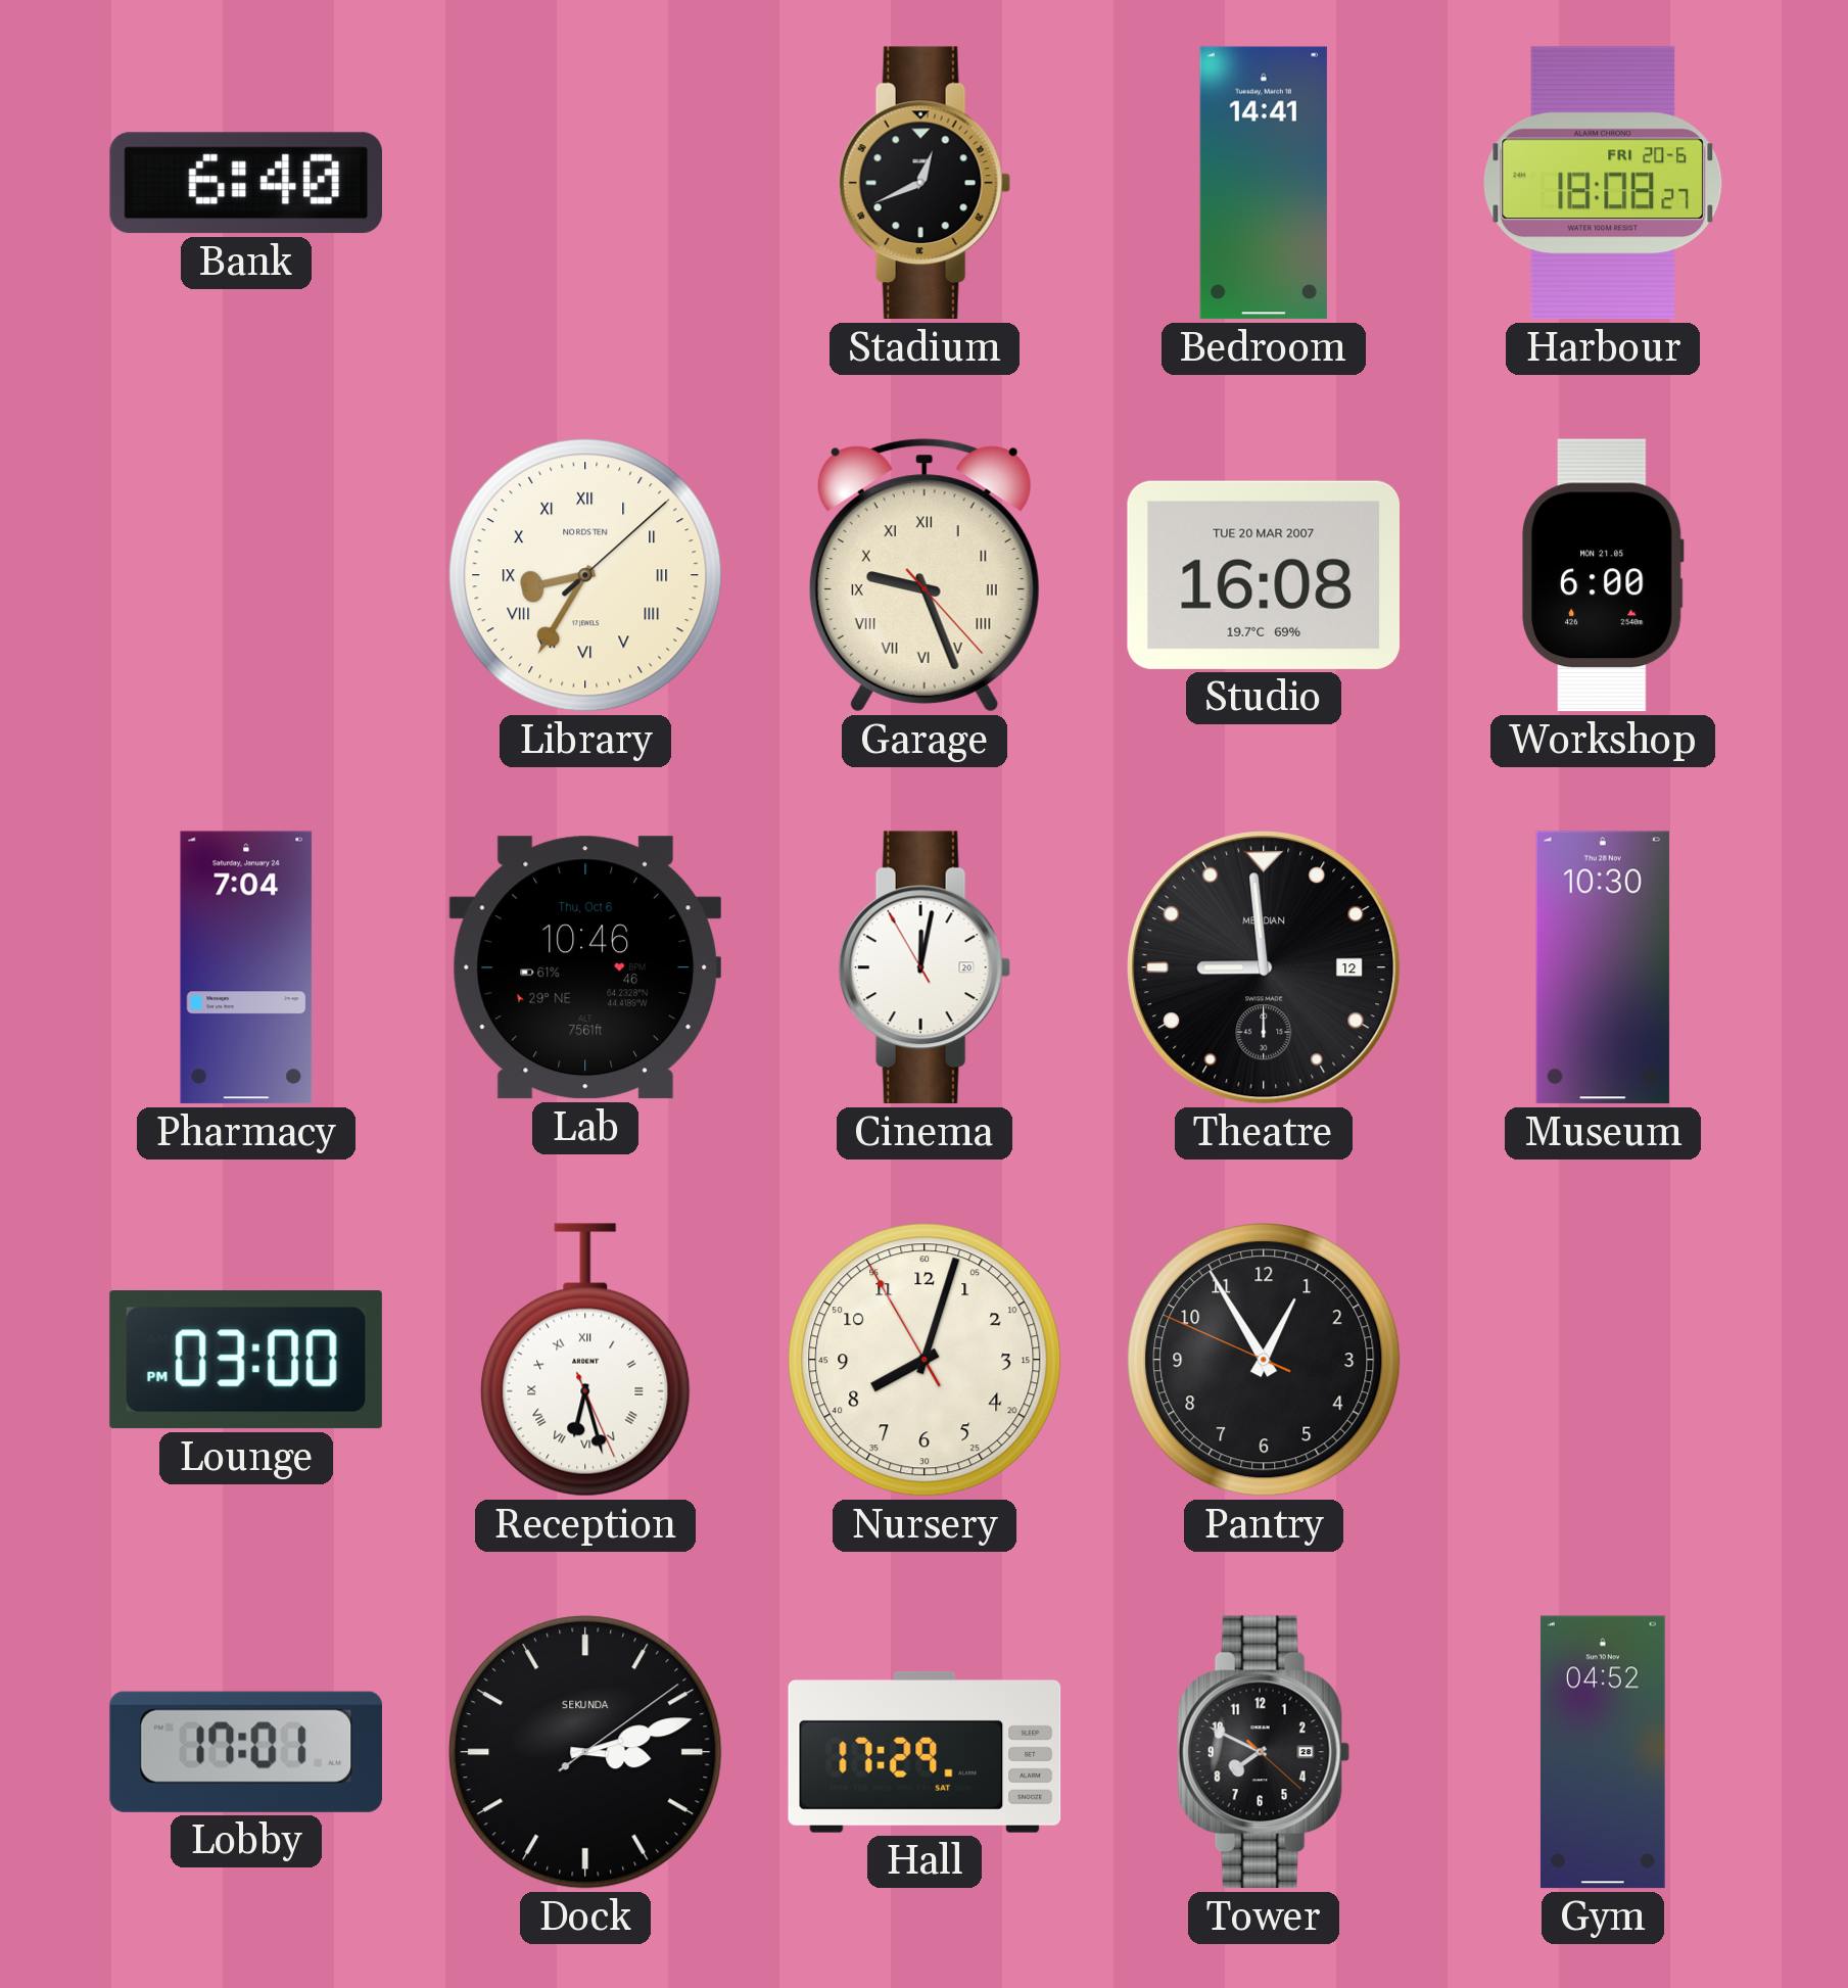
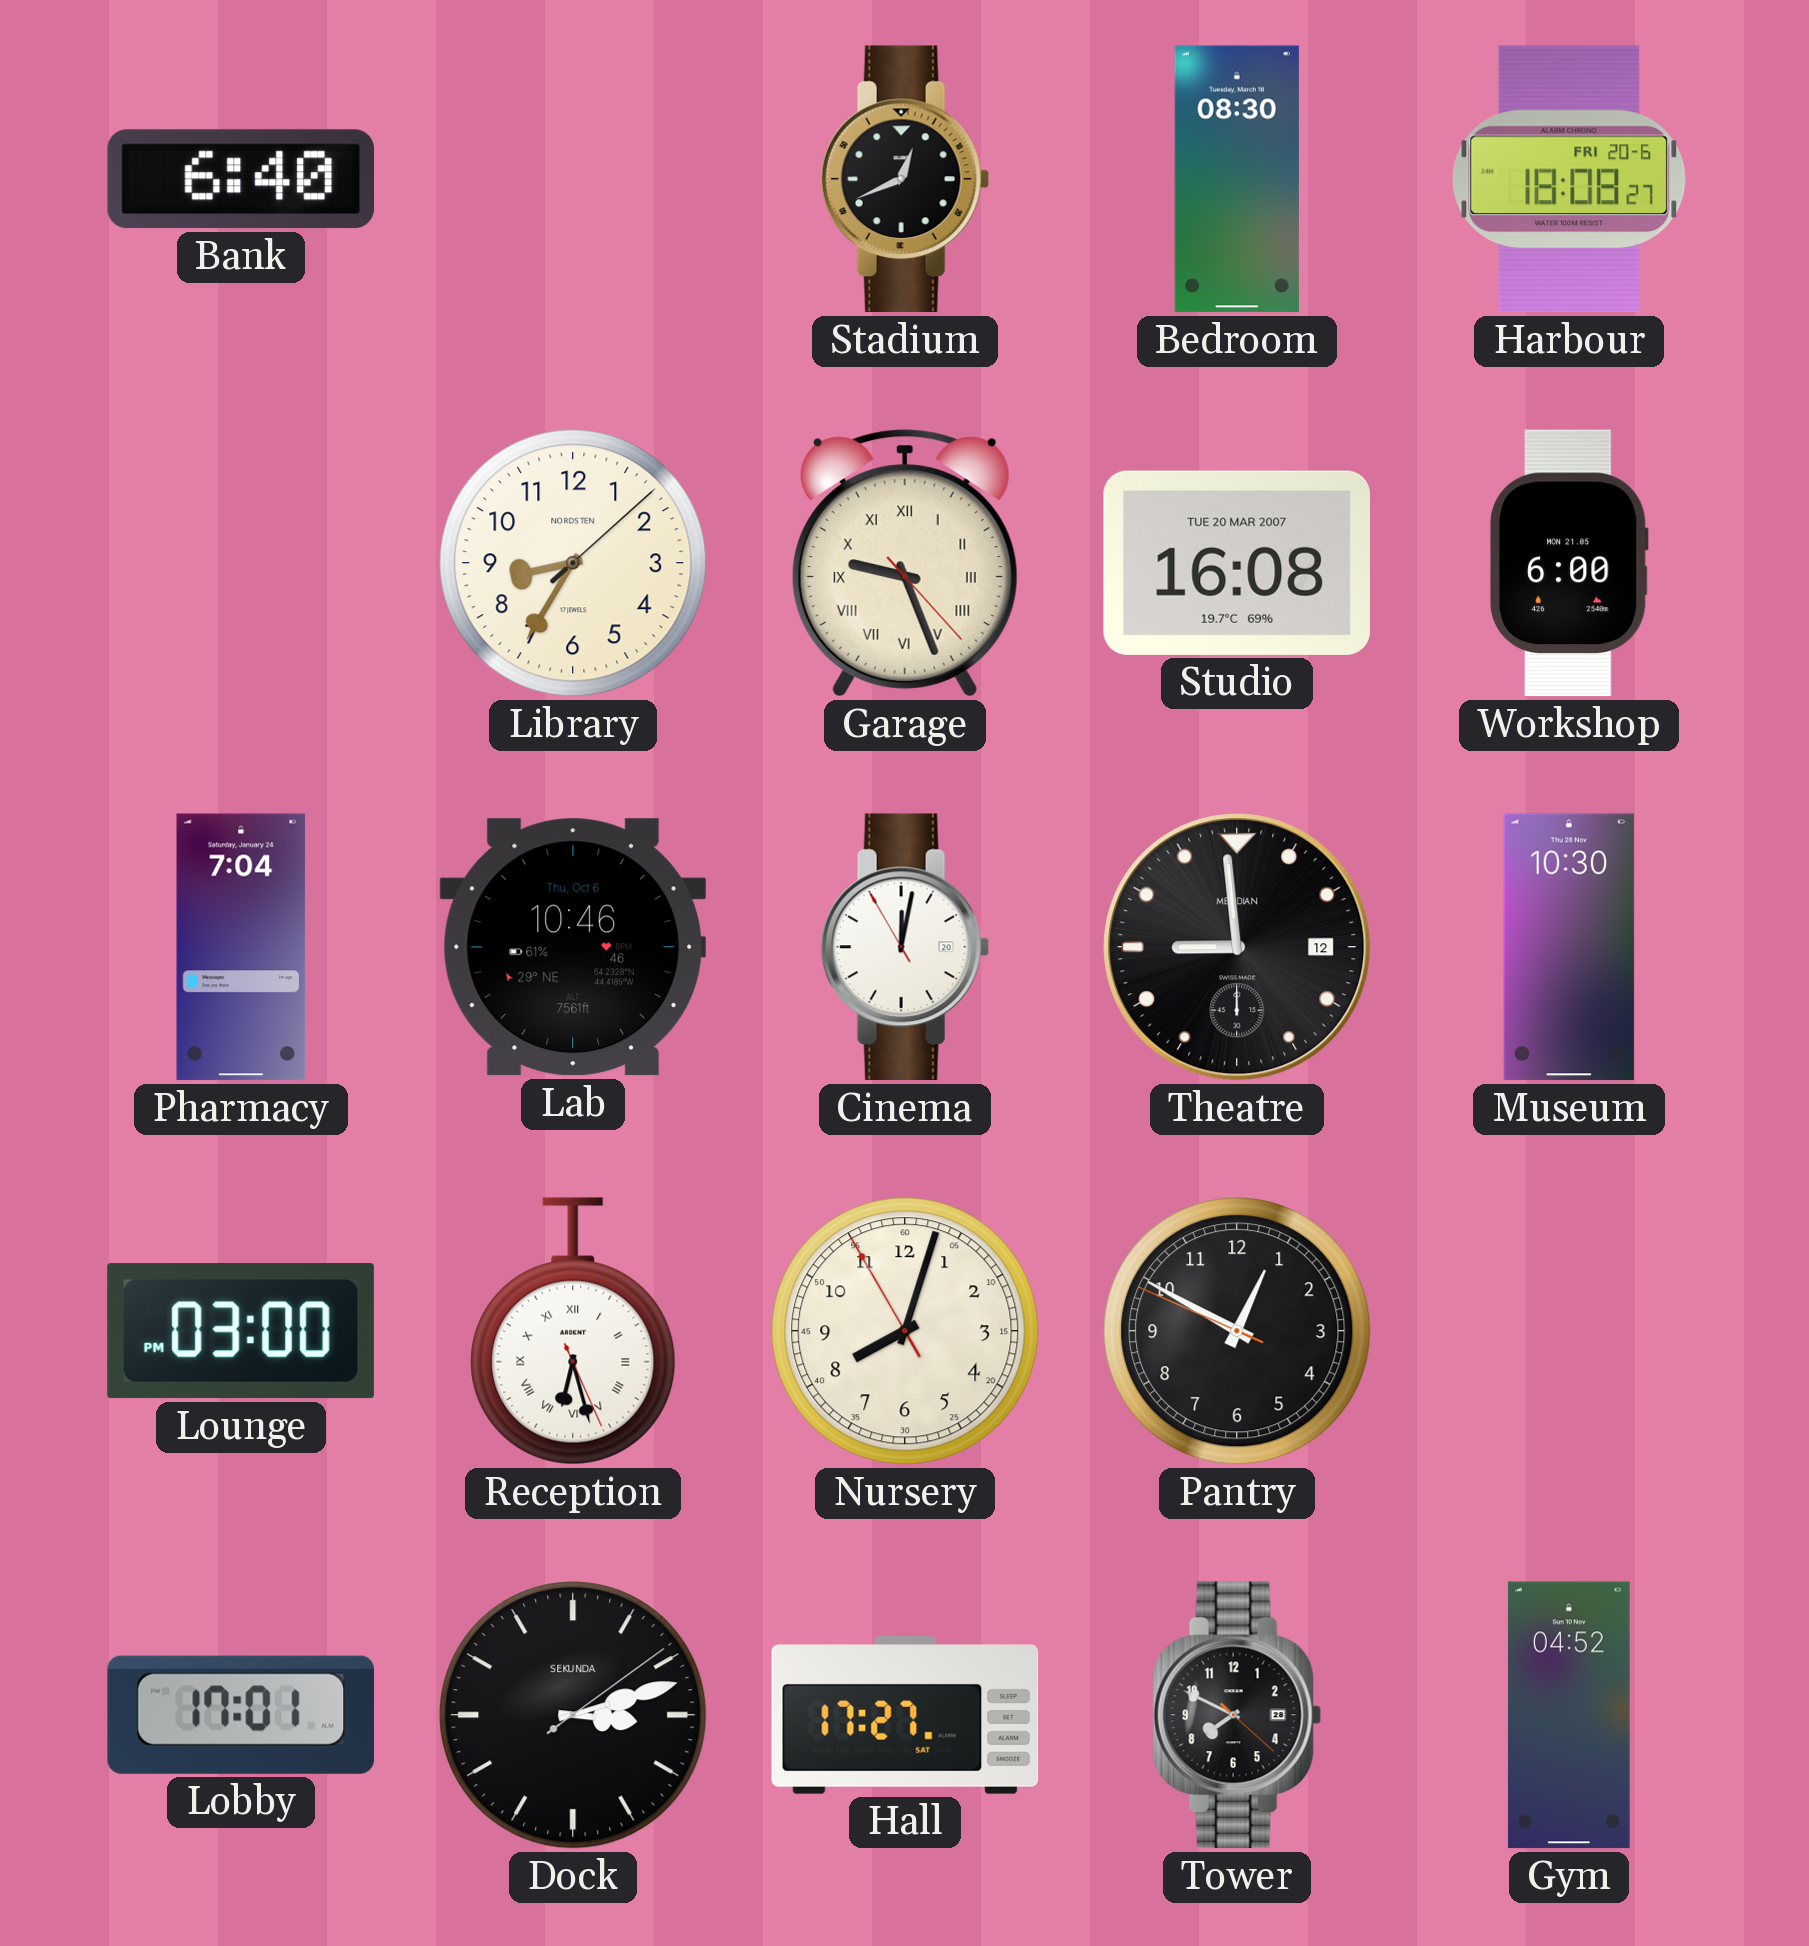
Bedroom: 14:41 -> 08:30
Library numerals: Roman -> Arabic
Pantry: 12:54 -> 12:49
Hall: 17:29 -> 17:27
